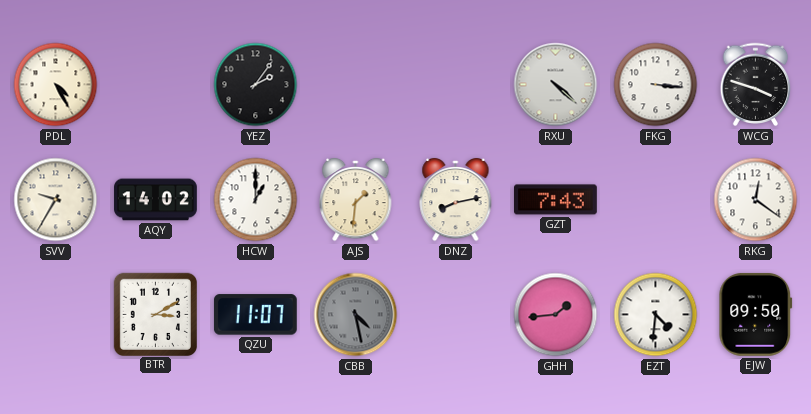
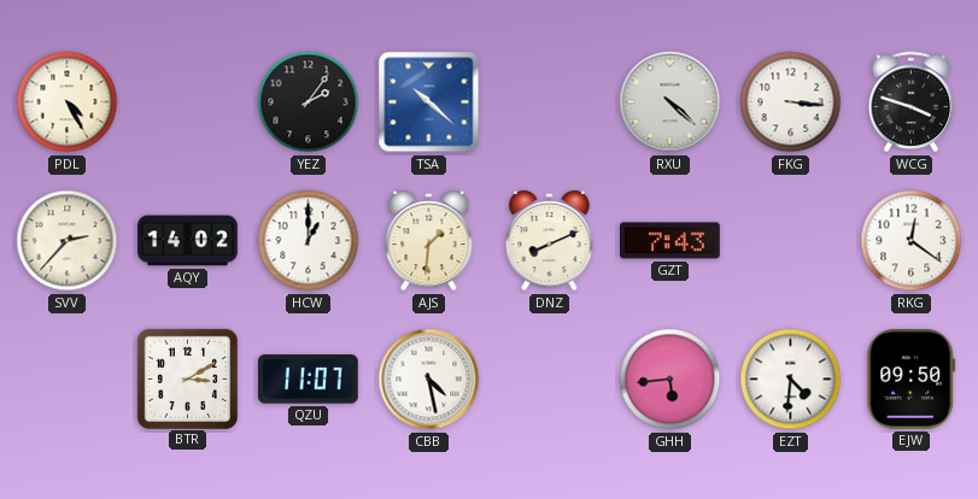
TSA: none -> 10:22
SVV: 9:35 -> 2:37
DNZ: 8:13 -> 8:11
CBB dial: grey -> white
GHH: 1:44 -> 5:44
